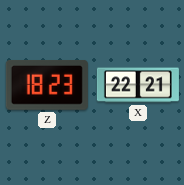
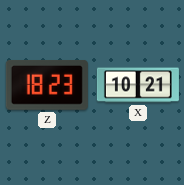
X: 22:21 -> 10:21
